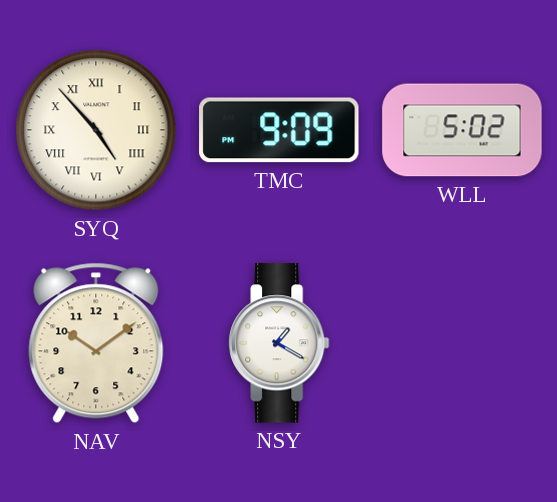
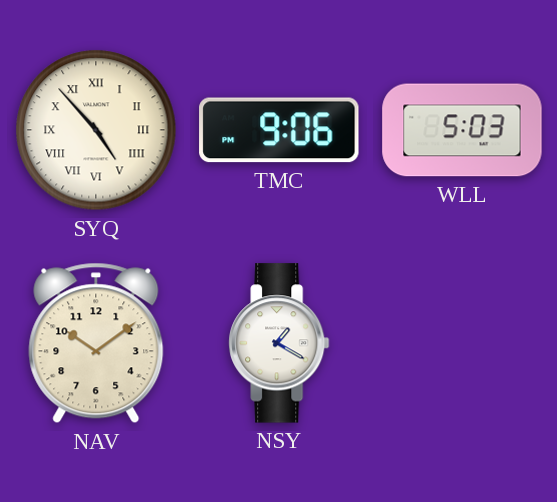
TMC: 9:09 -> 9:06
WLL: 5:02 -> 5:03
